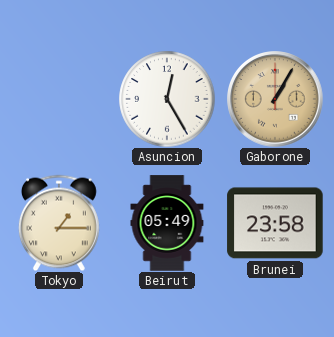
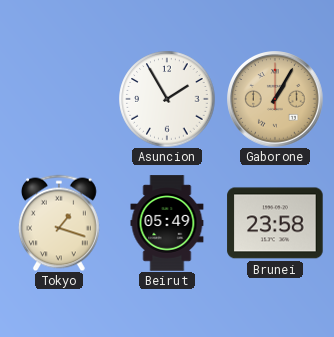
Asuncion: 12:25 -> 1:55
Tokyo: 1:15 -> 1:18
